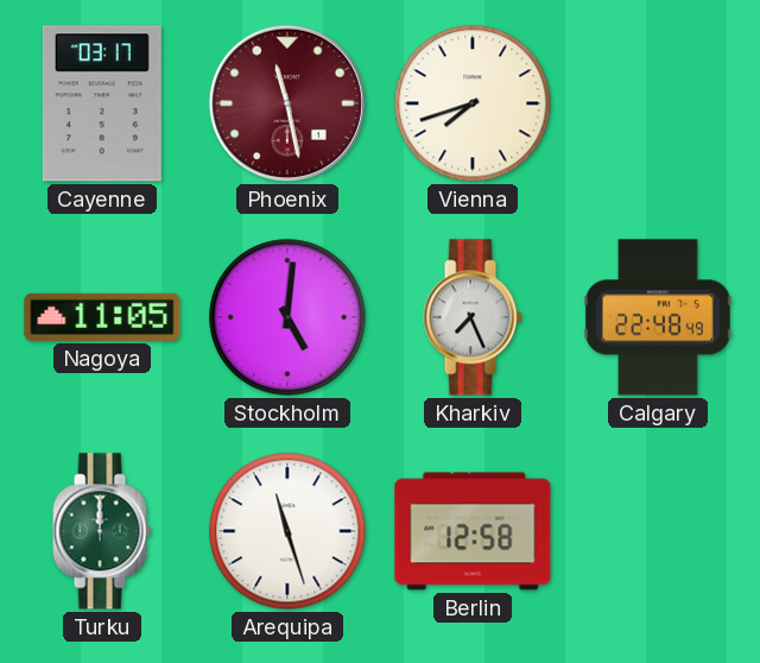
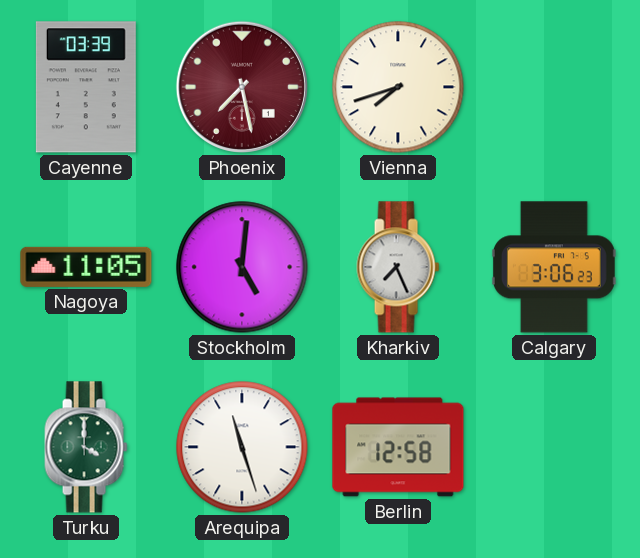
Cayenne: 03:17 -> 03:39
Phoenix: 11:28 -> 7:28
Calgary: 22:48 -> 3:06
Turku: 12:00 -> 4:00
